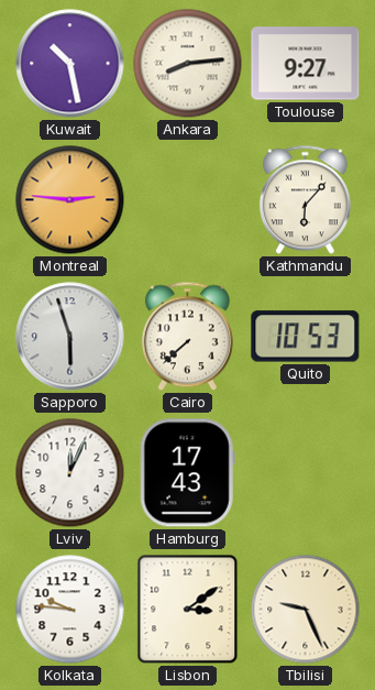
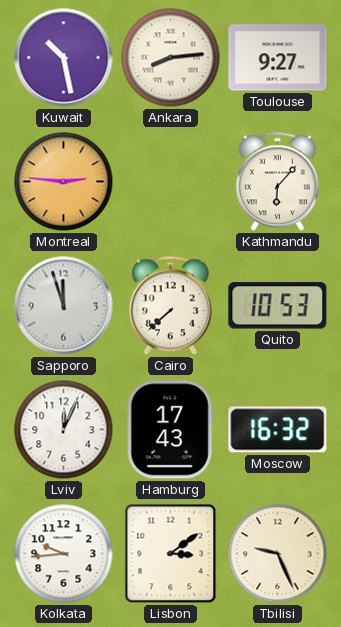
Sapporo: 5:57 -> 11:57
Moscow: none -> 16:32
Kolkata: 9:46 -> 9:44
